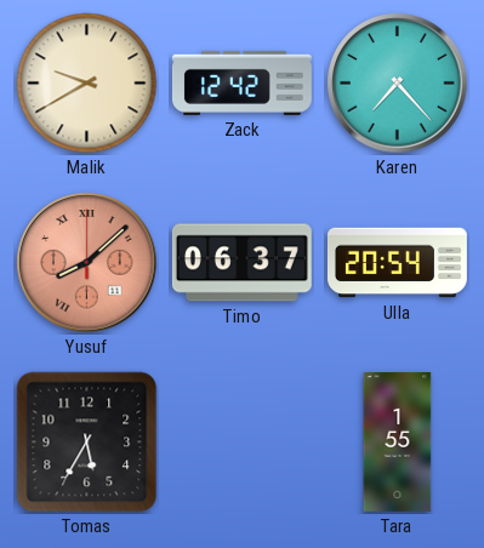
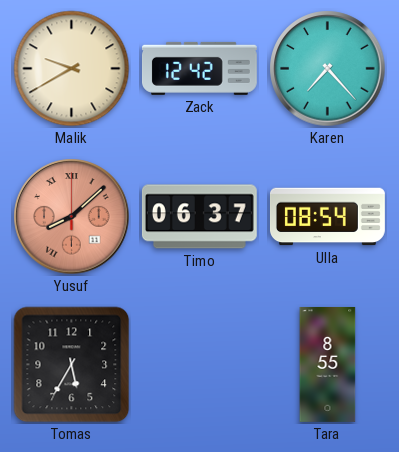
Ulla: 20:54 -> 08:54
Tara: 1:55 -> 8:55
